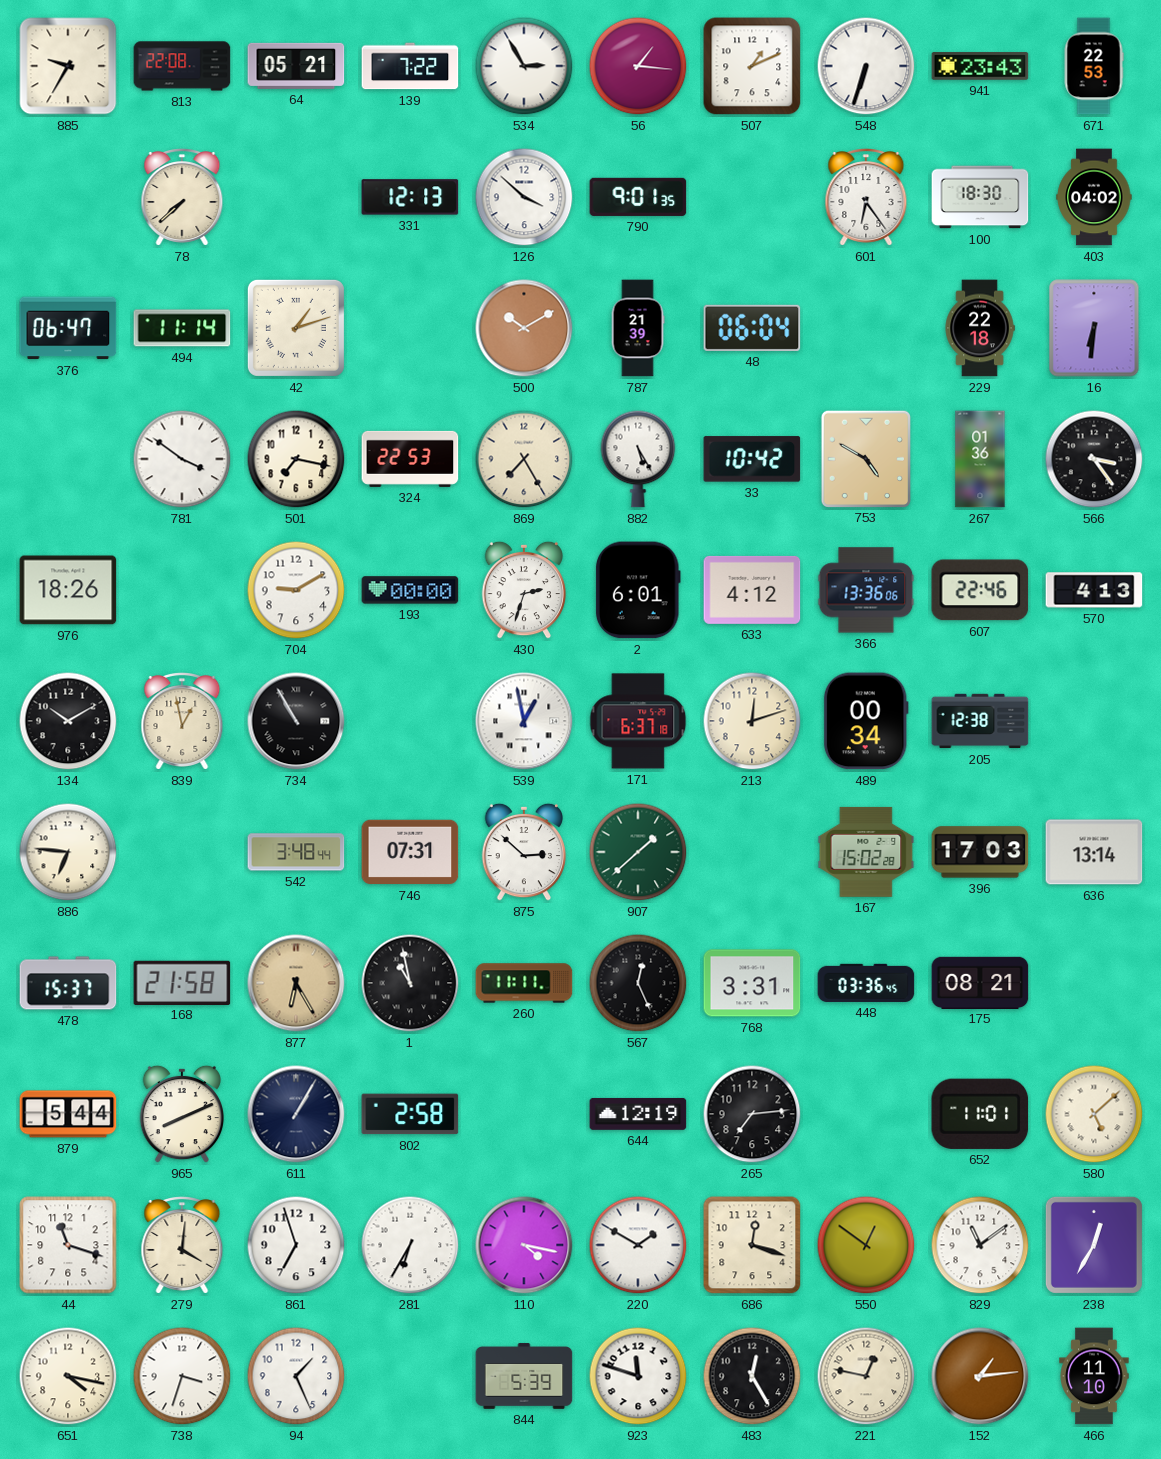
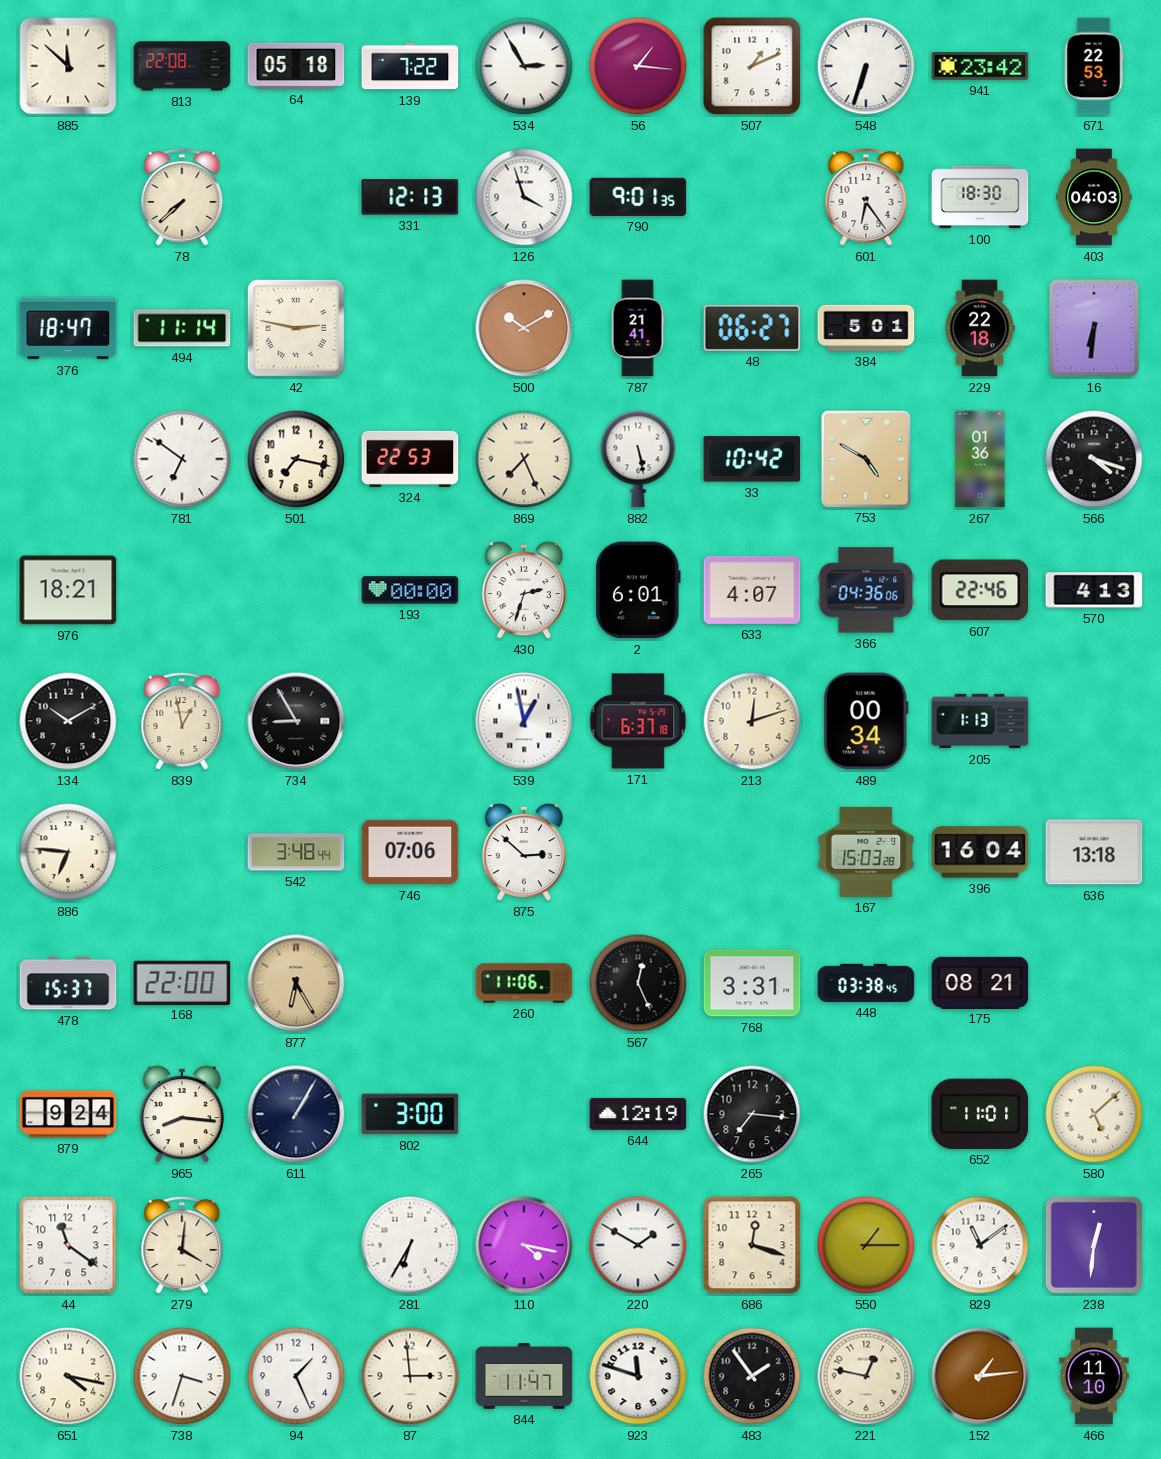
885: 9:35 -> 11:52
64: 05:21 -> 05:18
941: 23:43 -> 23:42
126: 3:52 -> 3:57
403: 04:02 -> 04:03
376: 06:47 -> 18:47
42: 1:12 -> 2:47
787: 21:39 -> 21:41
48: 06:04 -> 06:27
384: none -> 5:01
781: 3:51 -> 6:51
869: 7:25 -> 7:26
882: 5:25 -> 5:28
566: 3:24 -> 4:18
976: 18:26 -> 18:21
704: 9:10 -> none
633: 4:12 -> 4:07
366: 13:36 -> 04:36
734: 10:55 -> 8:55
205: 12:38 -> 1:13
746: 07:31 -> 07:06
907: 1:38 -> none
167: 15:02 -> 15:03
396: 17:03 -> 16:04
636: 13:14 -> 13:18
168: 21:58 -> 22:00
1: 10:58 -> none
260: 11:11 -> 11:06
448: 03:36 -> 03:38
879: 5:44 -> 9:24
965: 8:11 -> 8:16
802: 2:58 -> 3:00
265: 7:14 -> 7:16
44: 11:18 -> 11:21
861: 6:57 -> none
550: 12:51 -> 1:15
238: 12:35 -> 12:31
87: none -> 2:59
844: 5:39 -> 11:47
483: 12:25 -> 1:54
